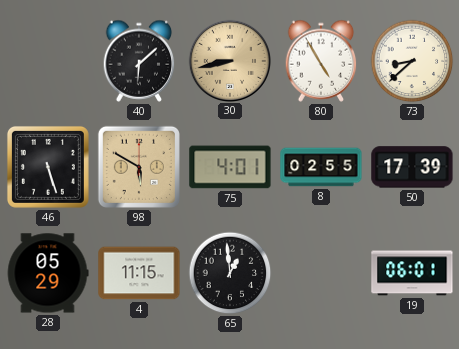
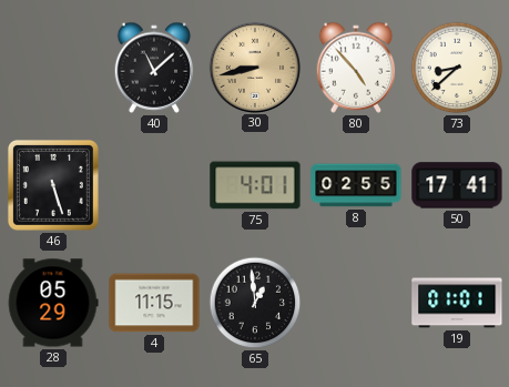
40: 6:08 -> 11:08
80: 4:55 -> 4:53
98: 5:50 -> none
50: 17:39 -> 17:41
19: 06:01 -> 01:01
